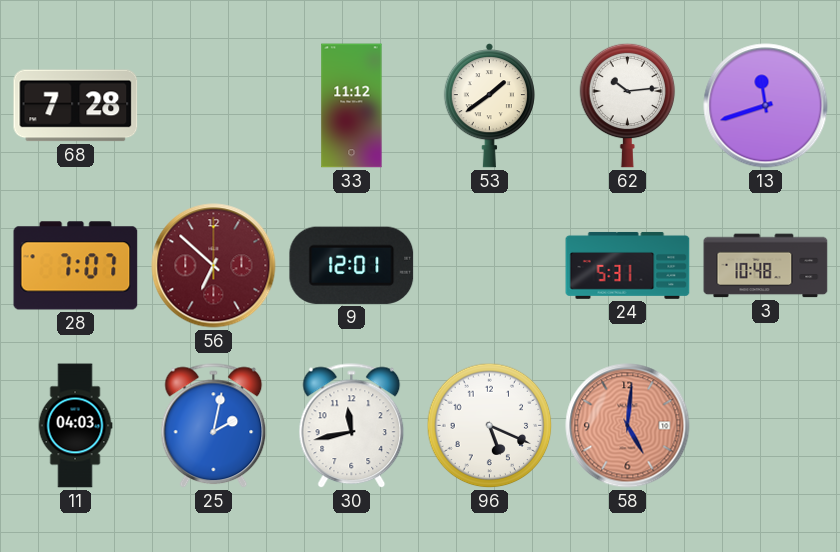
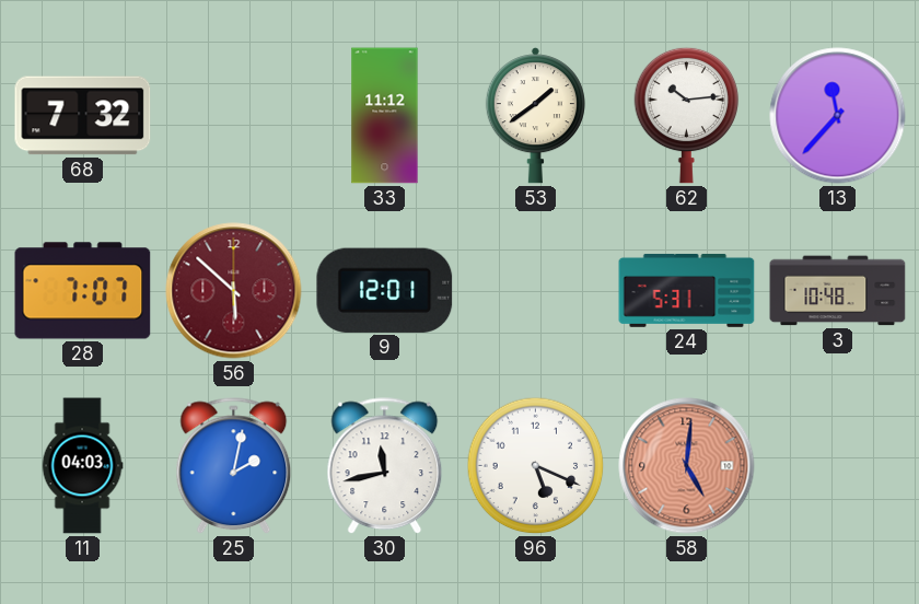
68: 7:28 -> 7:32
13: 11:42 -> 11:37
56: 6:52 -> 5:52
